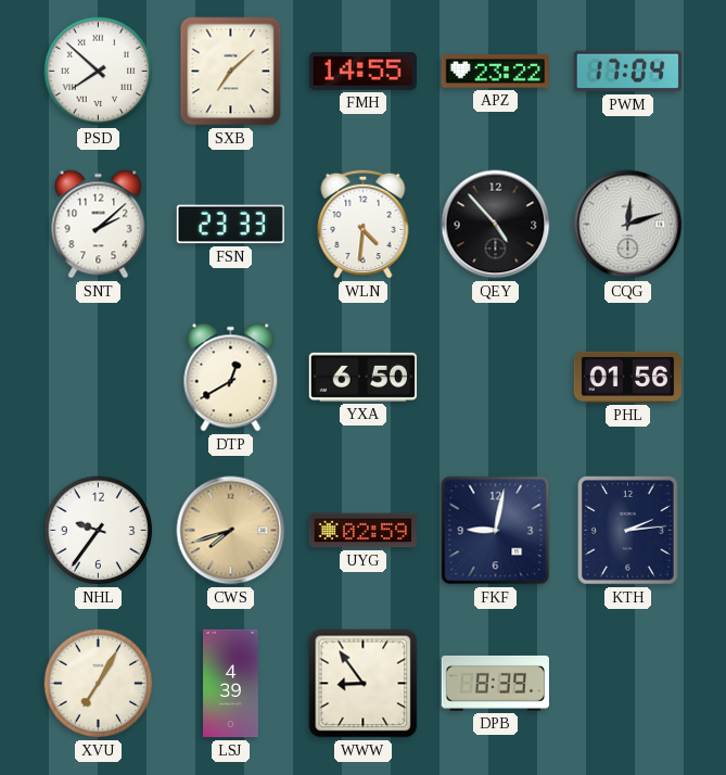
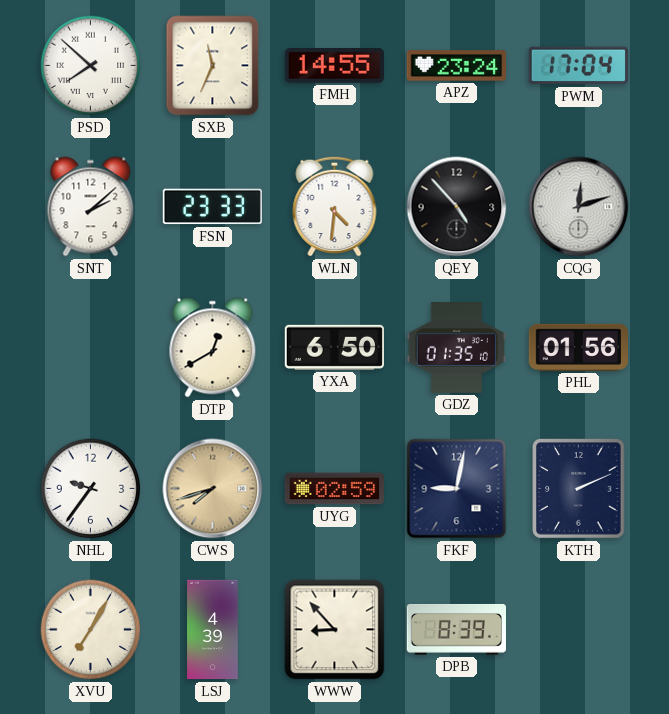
SXB: 7:08 -> 11:34
APZ: 23:22 -> 23:24
GDZ: none -> 01:35
KTH: 2:14 -> 2:11
WWW: 8:54 -> 8:53
